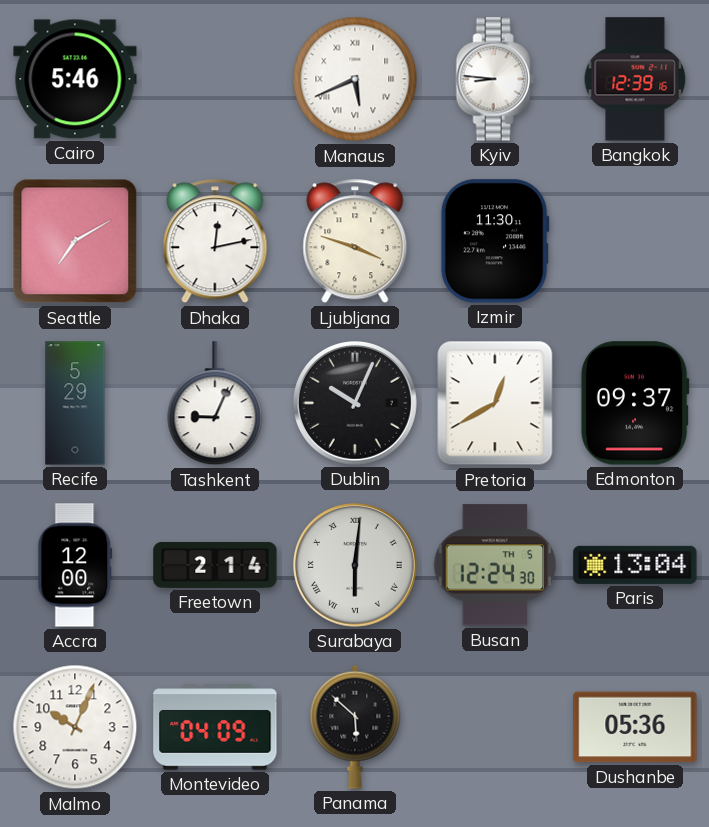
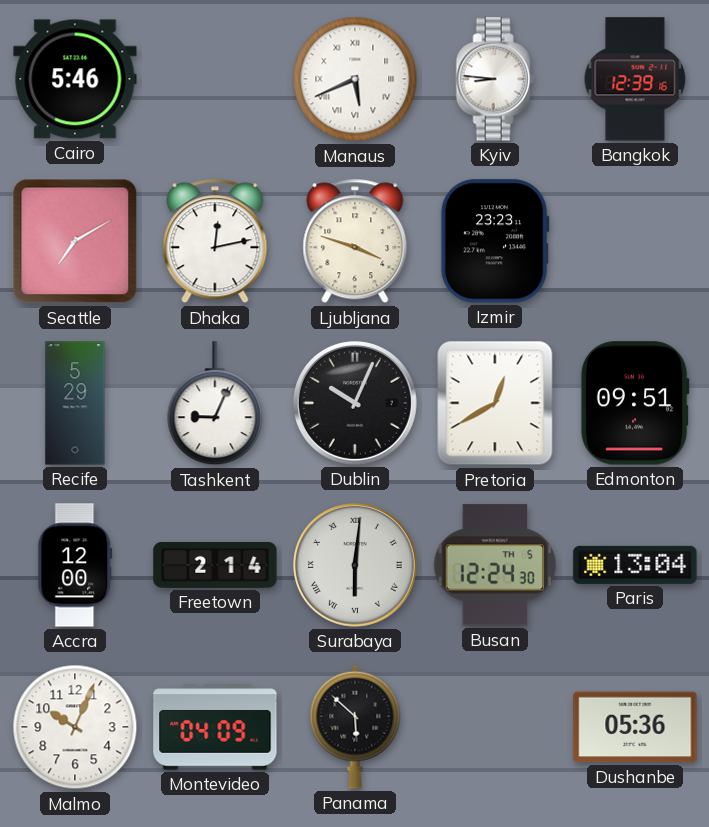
Izmir: 11:30 -> 23:23
Edmonton: 09:37 -> 09:51
